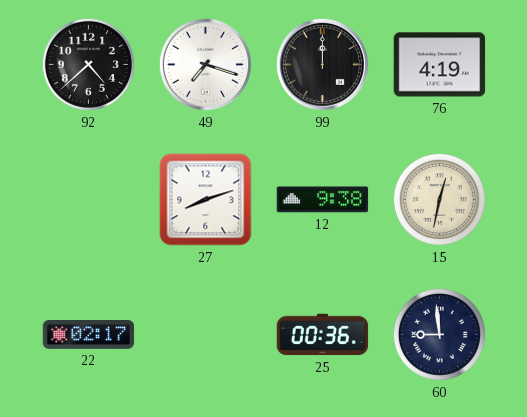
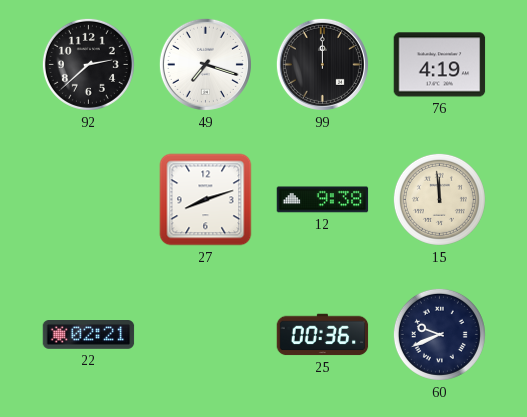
92: 4:38 -> 2:38
15: 12:32 -> 11:59
22: 02:17 -> 02:21
60: 8:59 -> 9:41
